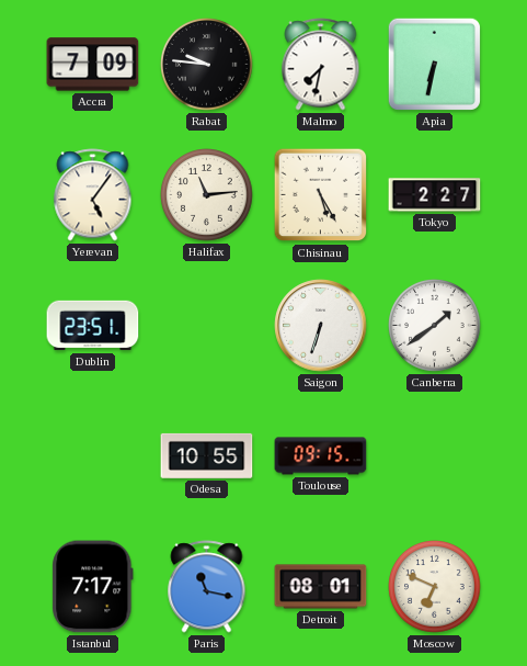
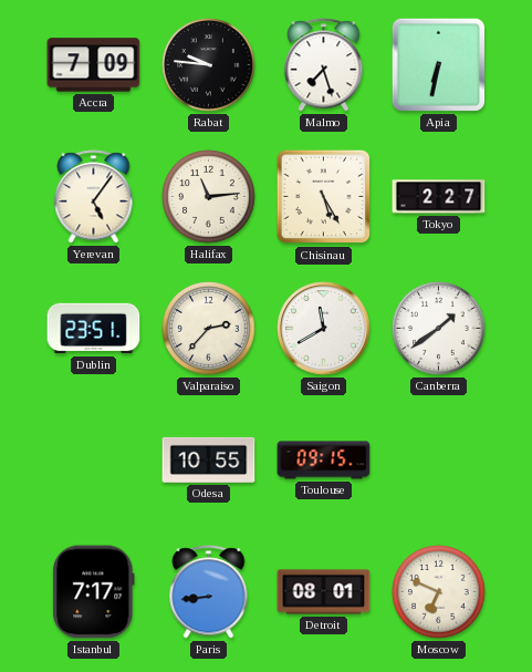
Malmo: 7:32 -> 7:27
Valparaiso: none -> 2:37
Saigon: 6:33 -> 11:40
Paris: 11:17 -> 8:44
